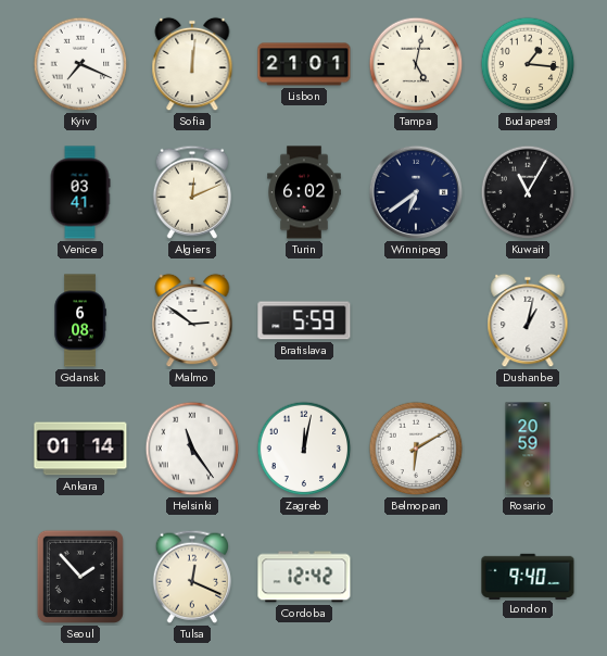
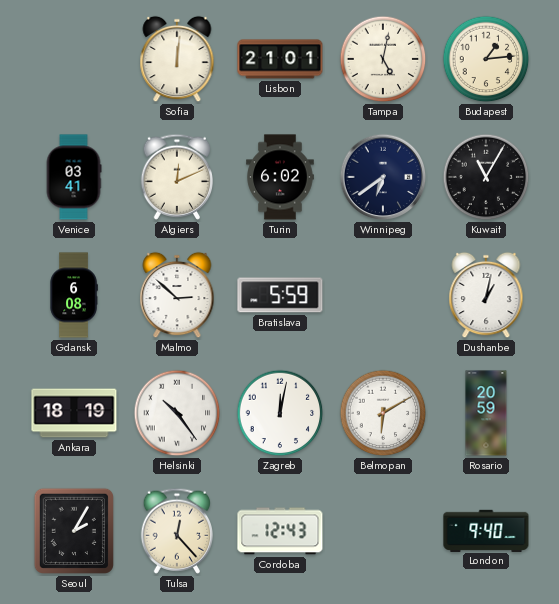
Kyiv: 7:19 -> none
Budapest: 1:16 -> 1:14
Malmo: 2:51 -> 2:52
Ankara: 01:14 -> 18:19
Helsinki: 11:24 -> 10:24
Seoul: 1:53 -> 2:05
Tulsa: 12:19 -> 12:23
Cordoba: 12:42 -> 12:43
